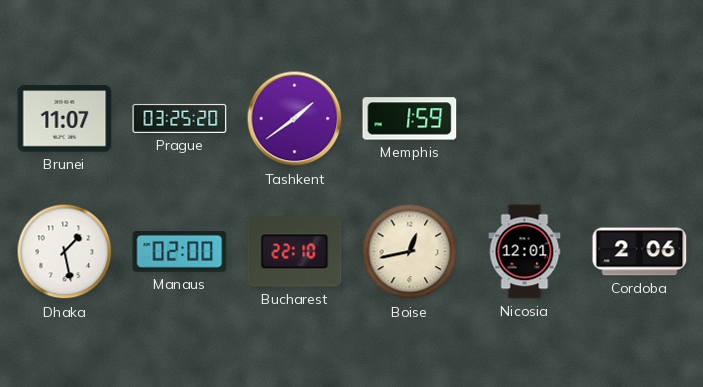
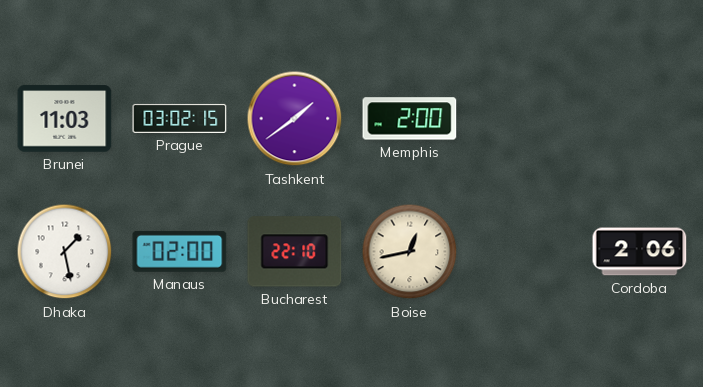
Brunei: 11:07 -> 11:03
Prague: 03:25 -> 03:02
Memphis: 1:59 -> 2:00
Nicosia: 12:01 -> none
